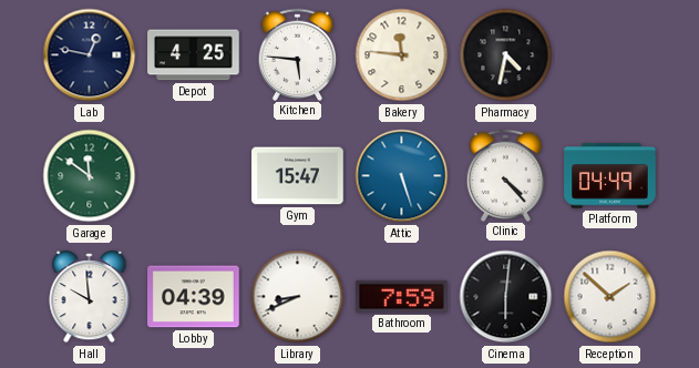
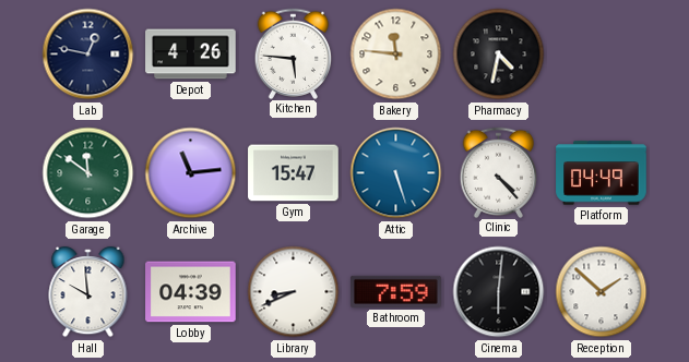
Depot: 4:25 -> 4:26
Archive: none -> 11:14
